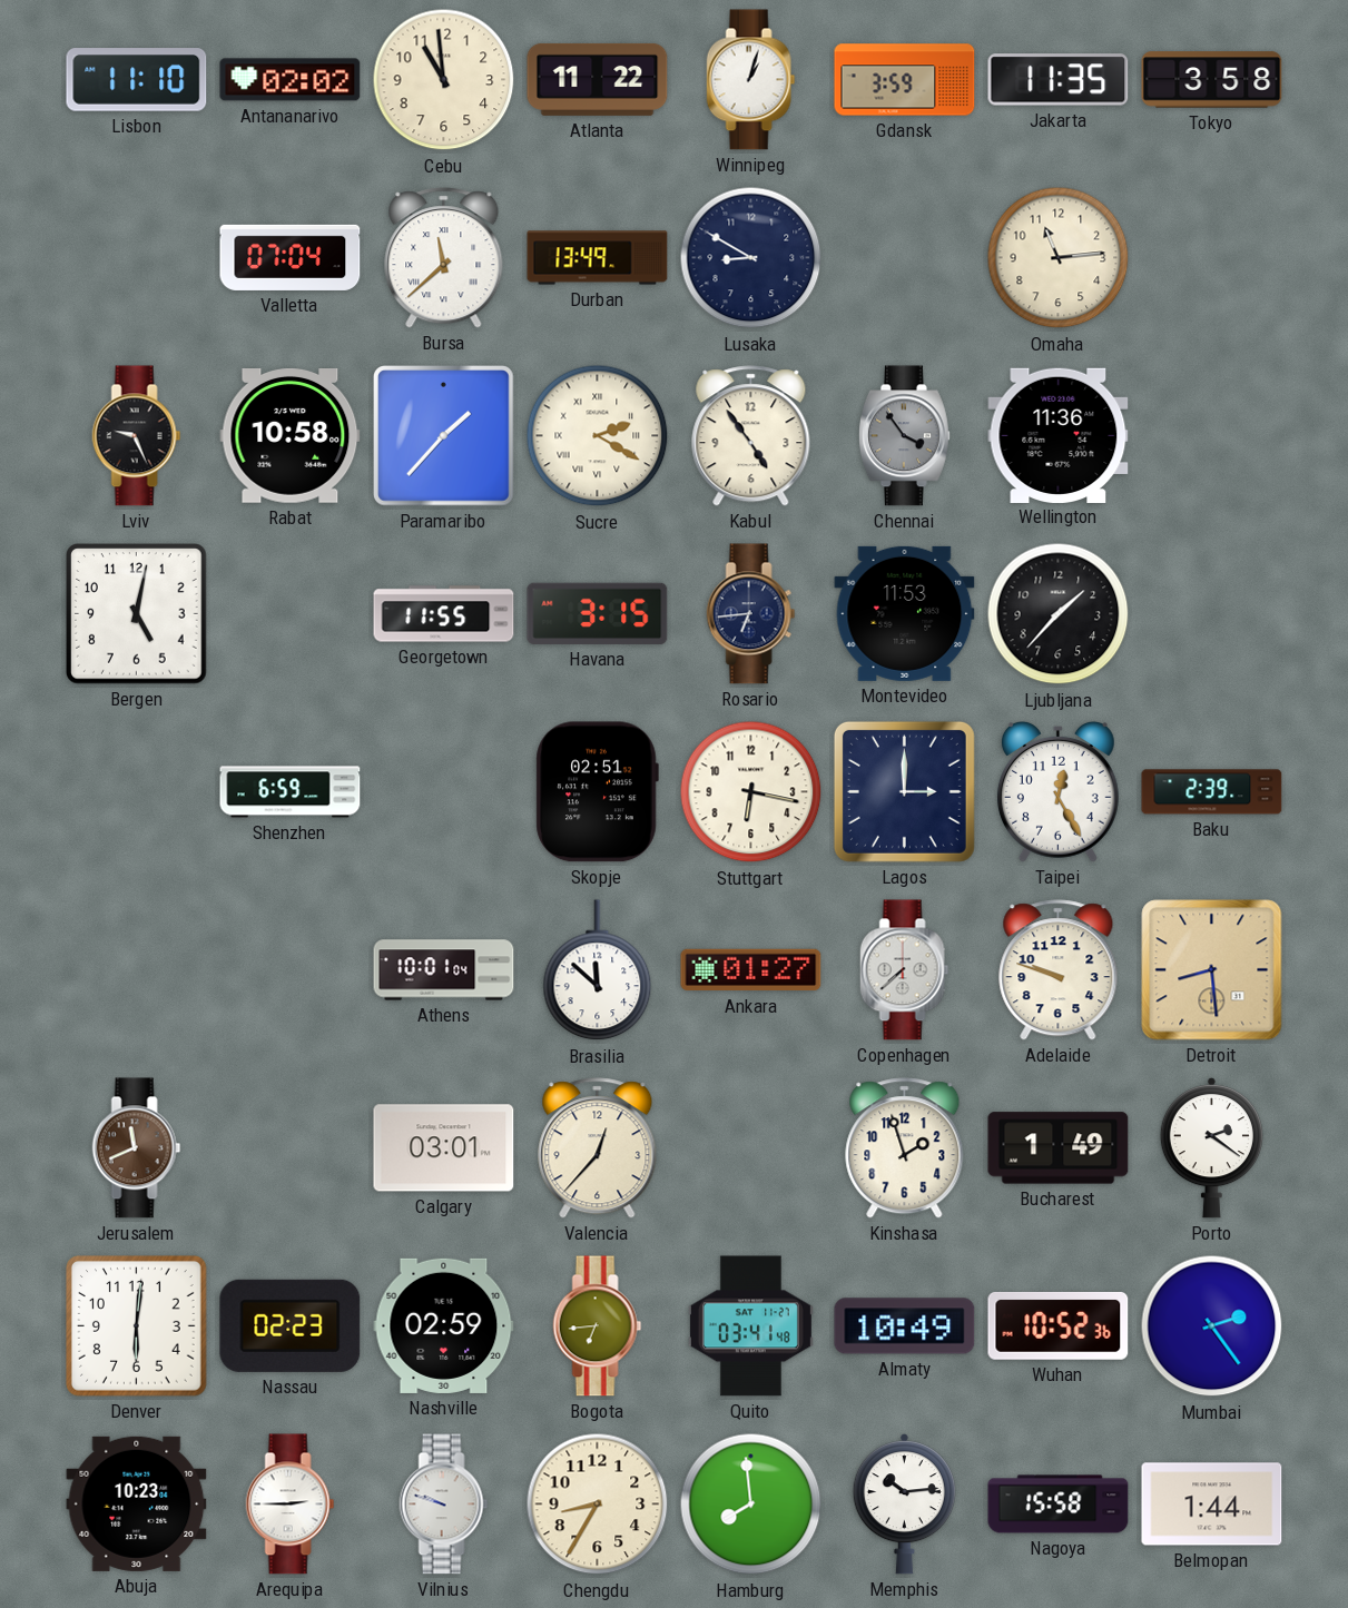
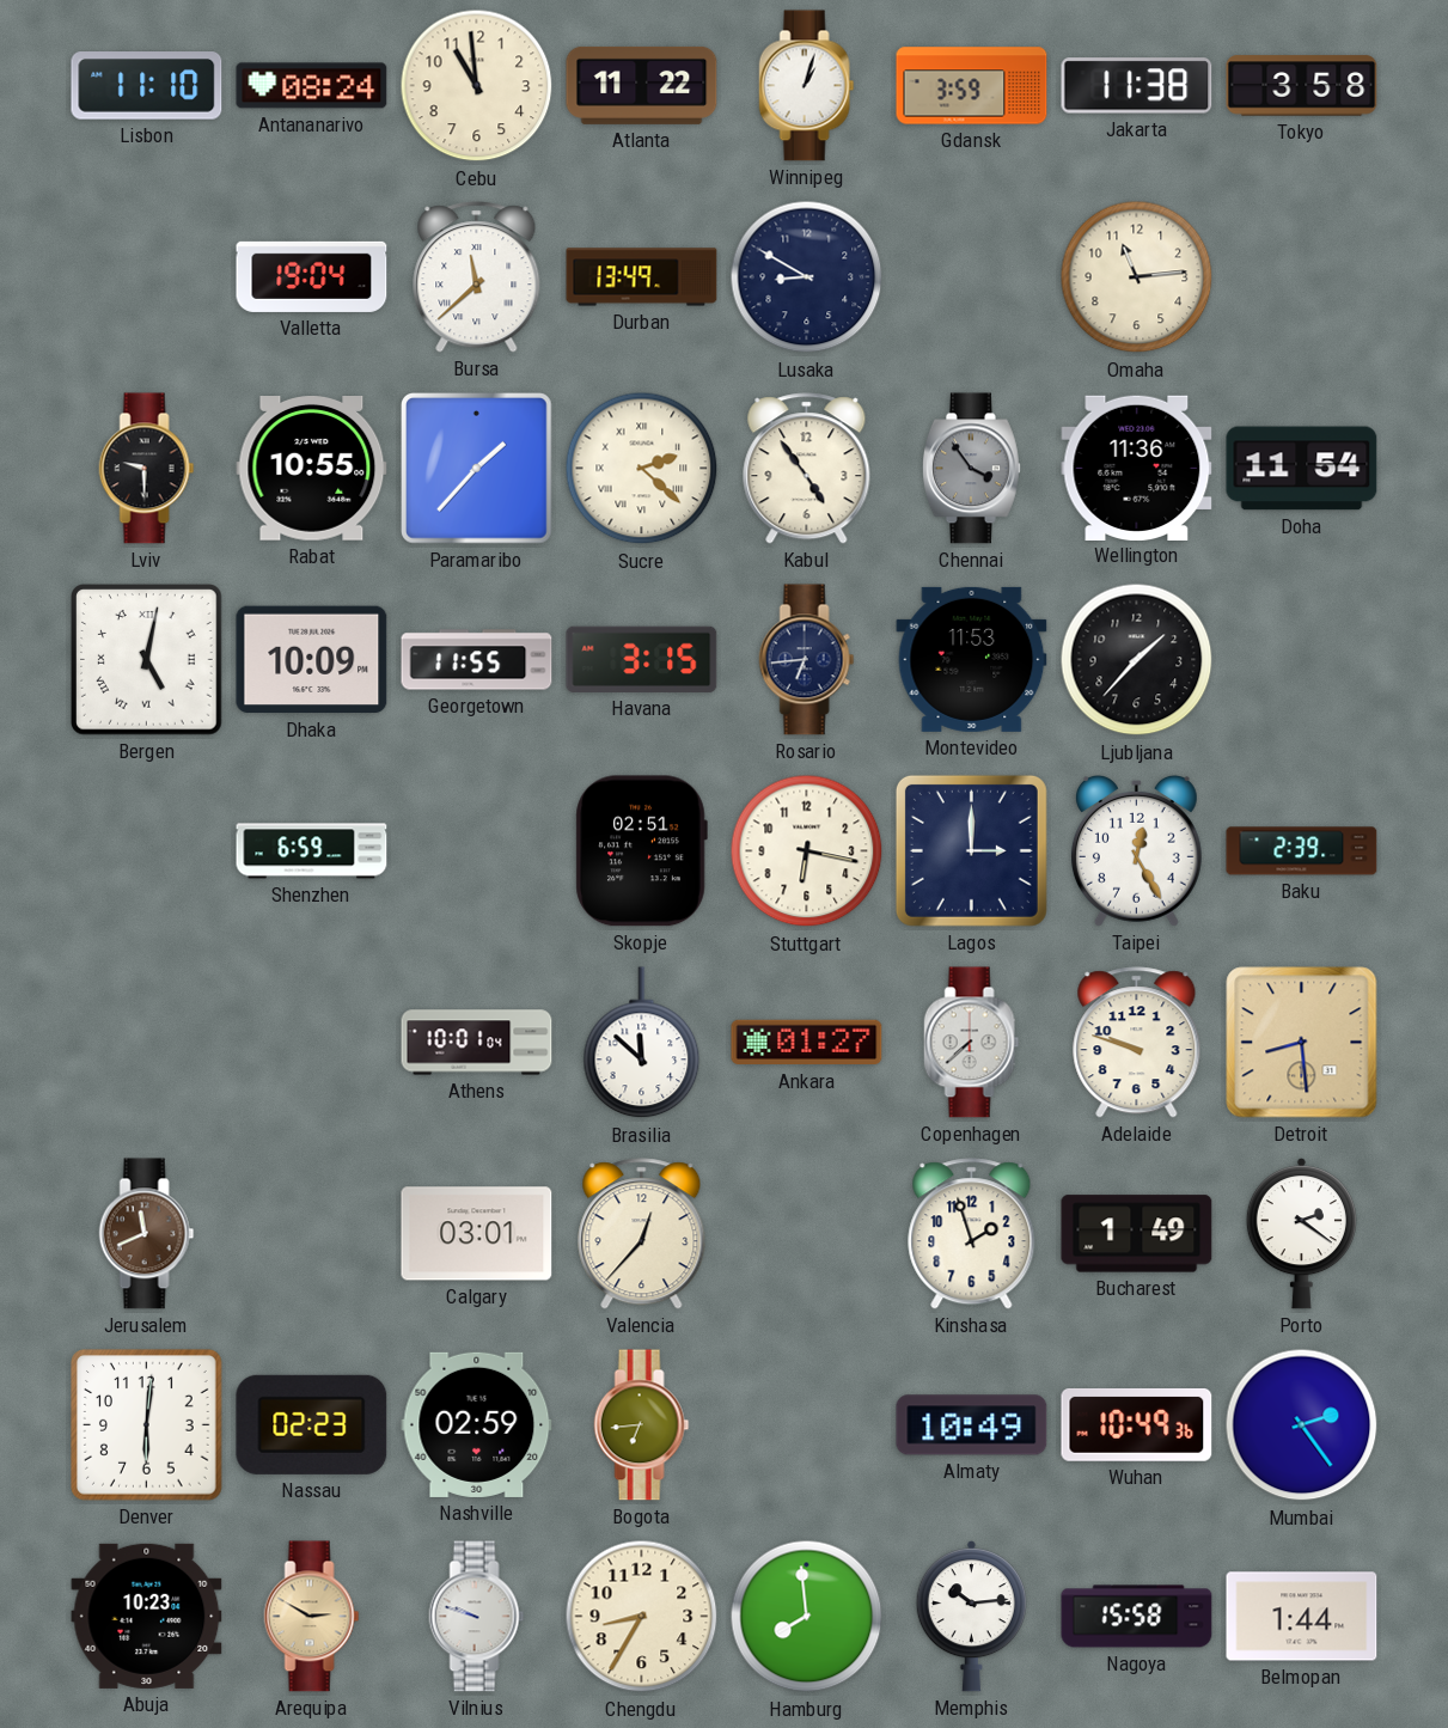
Antananarivo: 02:02 -> 08:24
Jakarta: 11:35 -> 11:38
Valletta: 07:04 -> 19:04
Lviv: 9:26 -> 9:30
Rabat: 10:58 -> 10:55
Sucre: 2:20 -> 2:22
Doha: none -> 11:54
Bergen numerals: Arabic -> Roman
Dhaka: none -> 10:09
Quito: 03:41 -> none
Wuhan: 10:52 -> 10:49
Arequipa: 2:45 -> 2:50
Arequipa dial: white -> champagne
